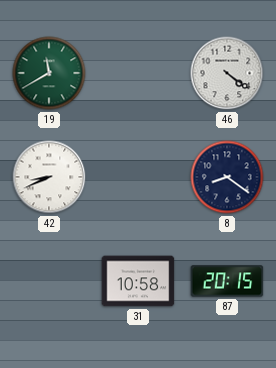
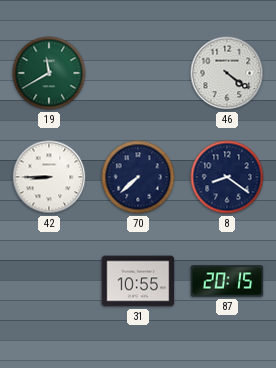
42: 8:41 -> 8:45
70: none -> 7:38
31: 10:58 -> 10:55
